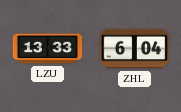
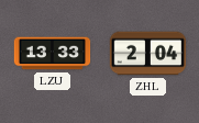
ZHL: 6:04 -> 2:04
